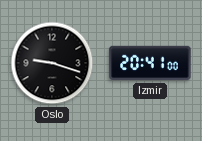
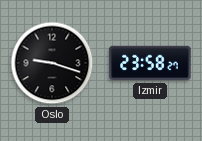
Izmir: 20:41 -> 23:58
